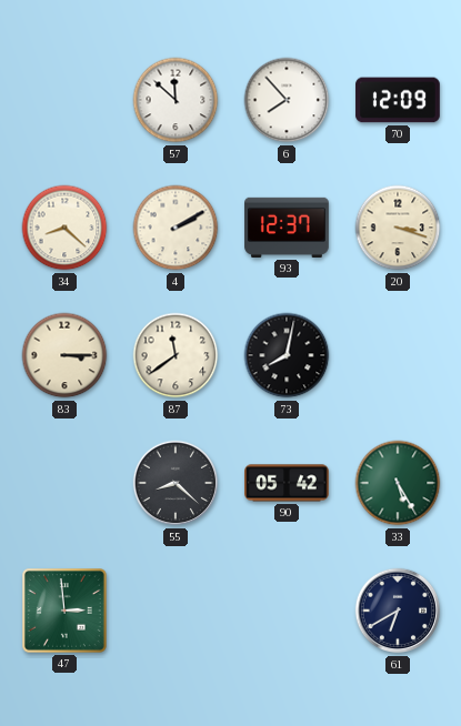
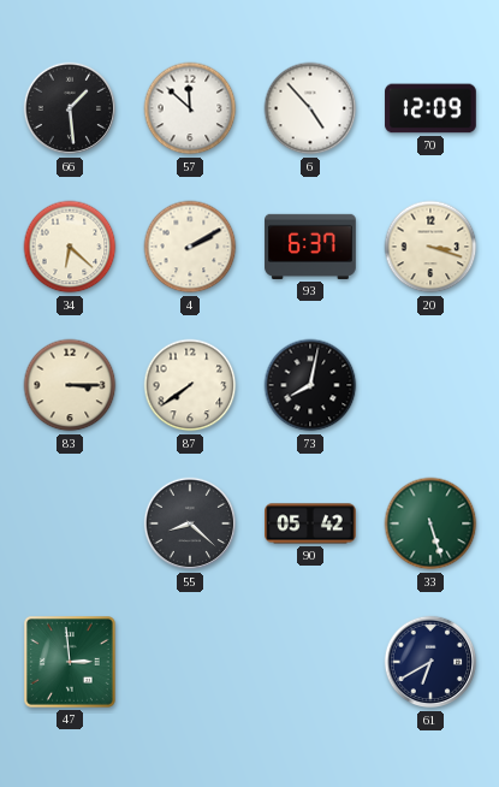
66: none -> 1:29
6: 7:53 -> 4:53
34: 8:22 -> 6:22
93: 12:37 -> 6:37
87: 11:39 -> 7:39
33: 5:25 -> 5:27
